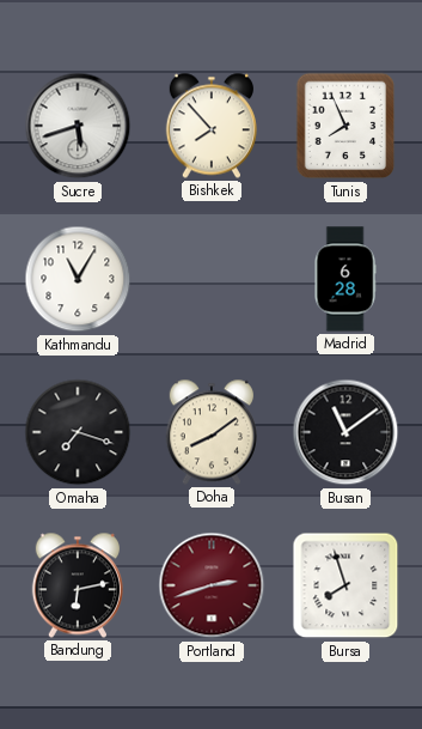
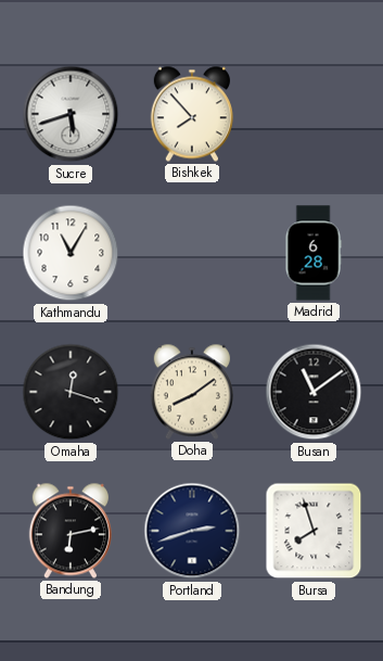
Tunis: 7:56 -> none
Omaha: 7:18 -> 12:18
Portland dial: burgundy -> navy
